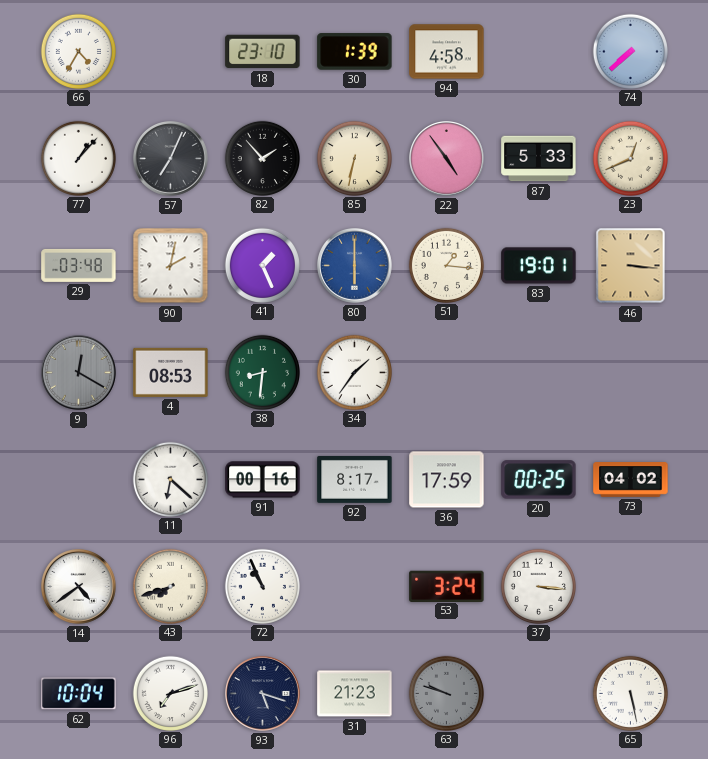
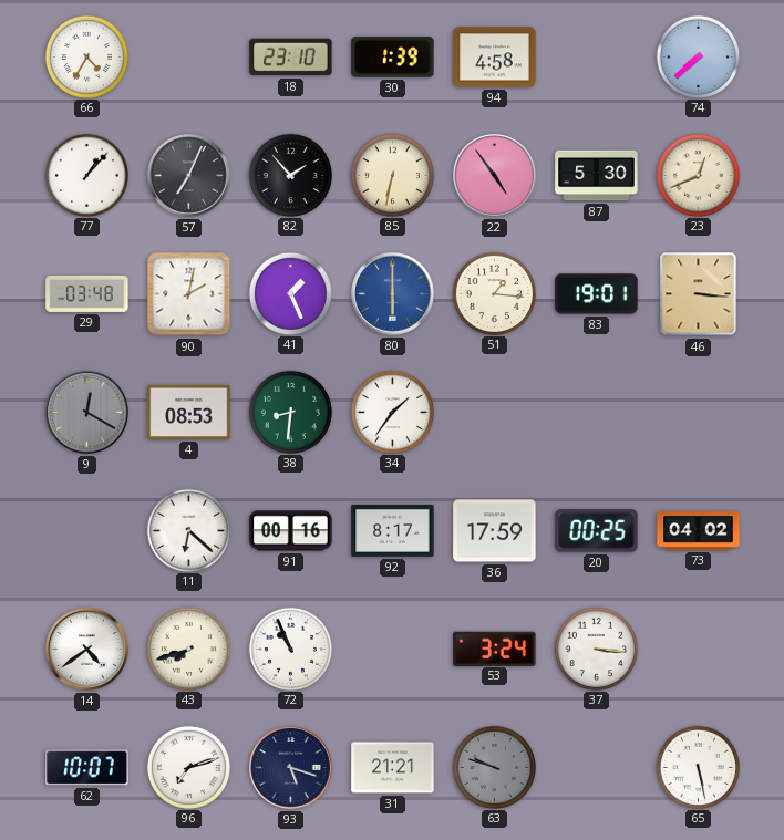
87: 5:33 -> 5:30
62: 10:04 -> 10:07
31: 21:23 -> 21:21
